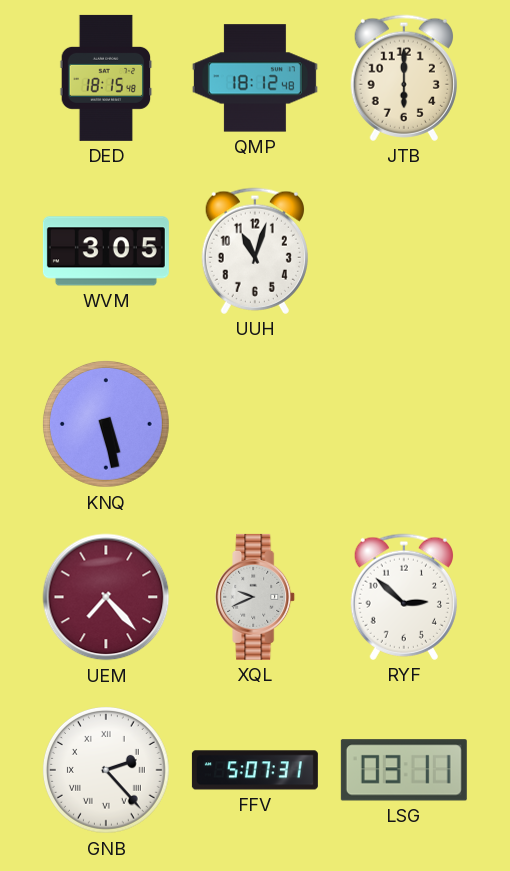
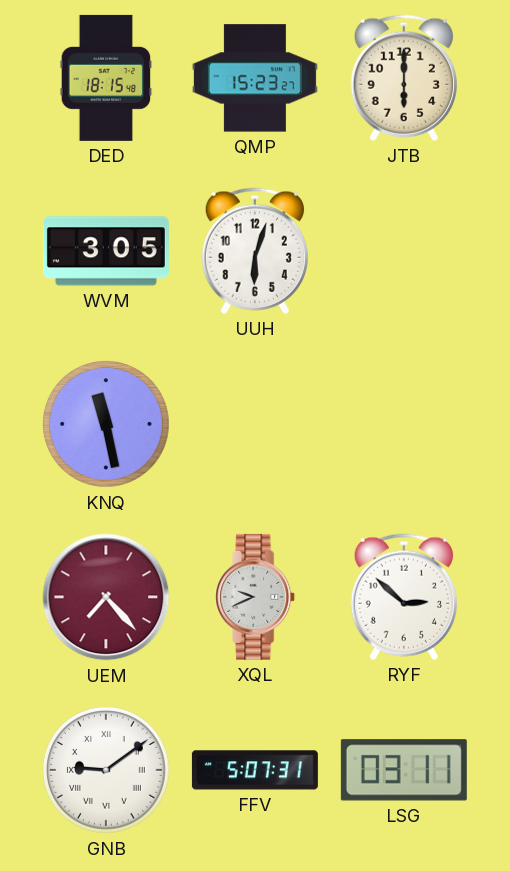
QMP: 18:12 -> 15:23
UUH: 11:03 -> 6:03
KNQ: 5:28 -> 11:28
GNB: 2:23 -> 9:09
